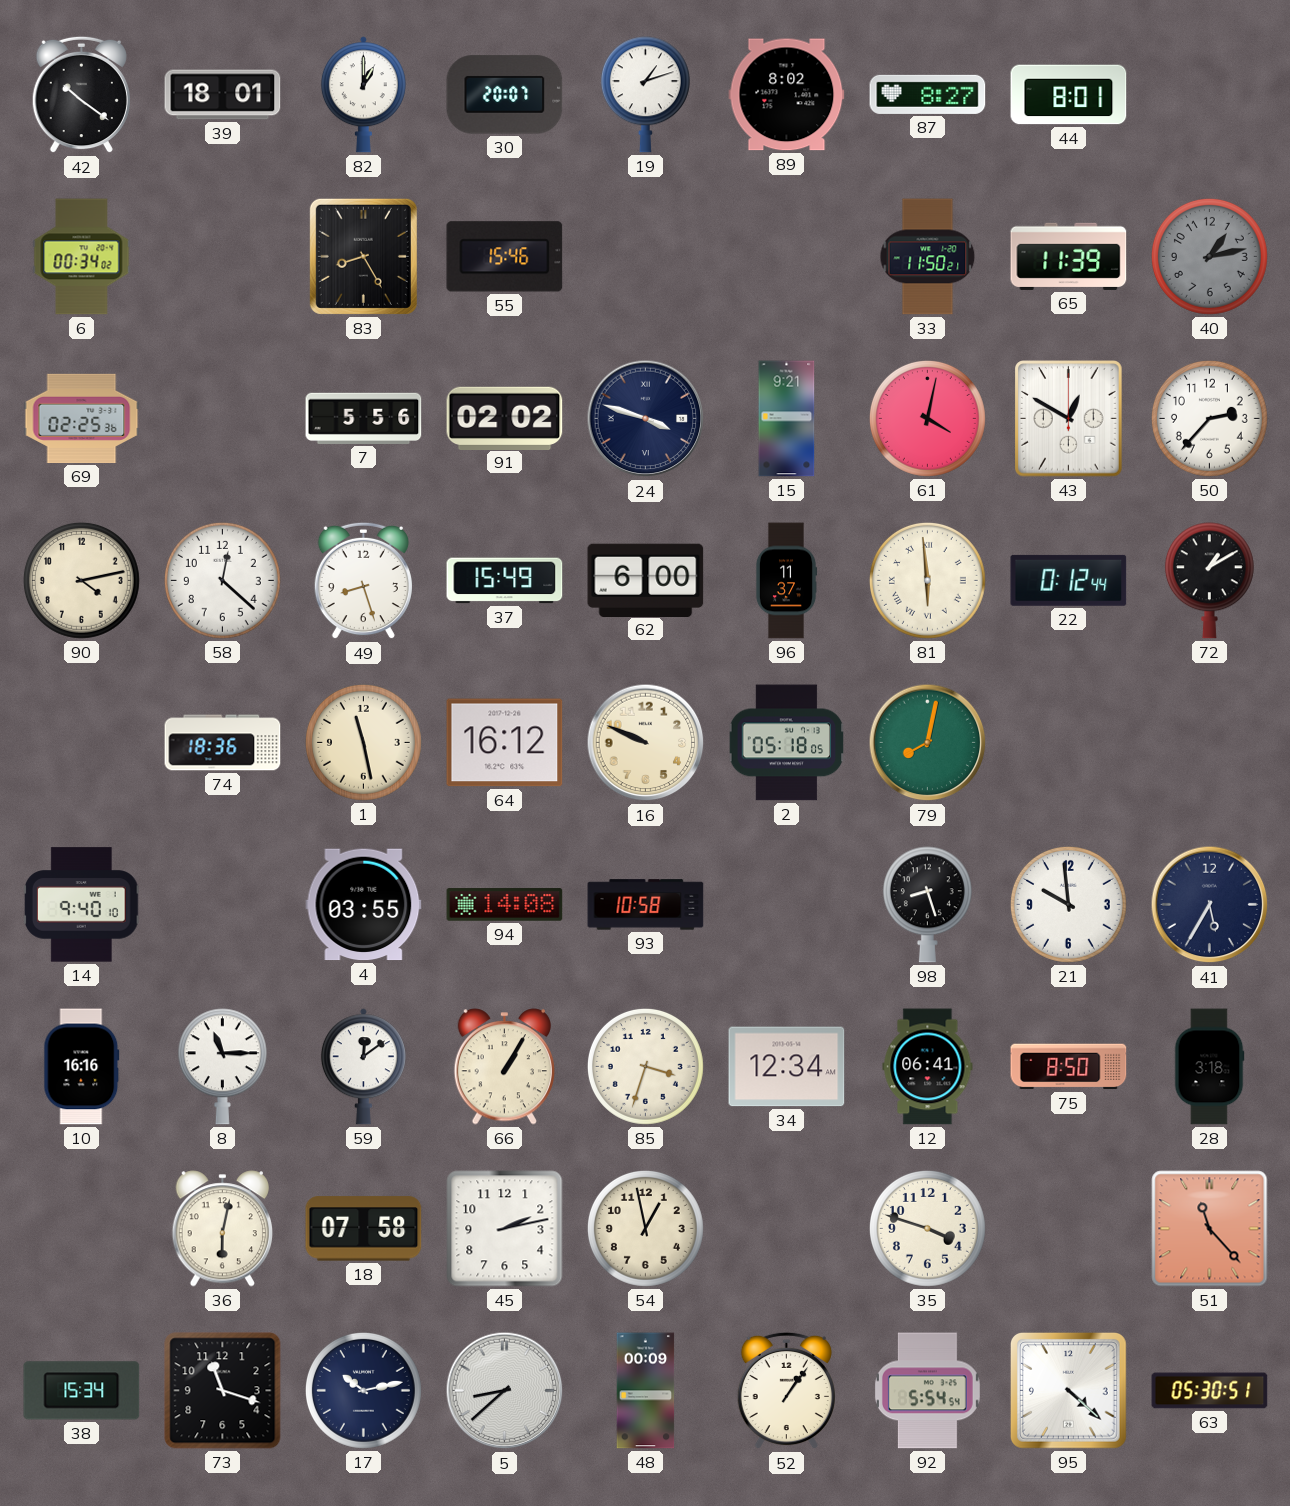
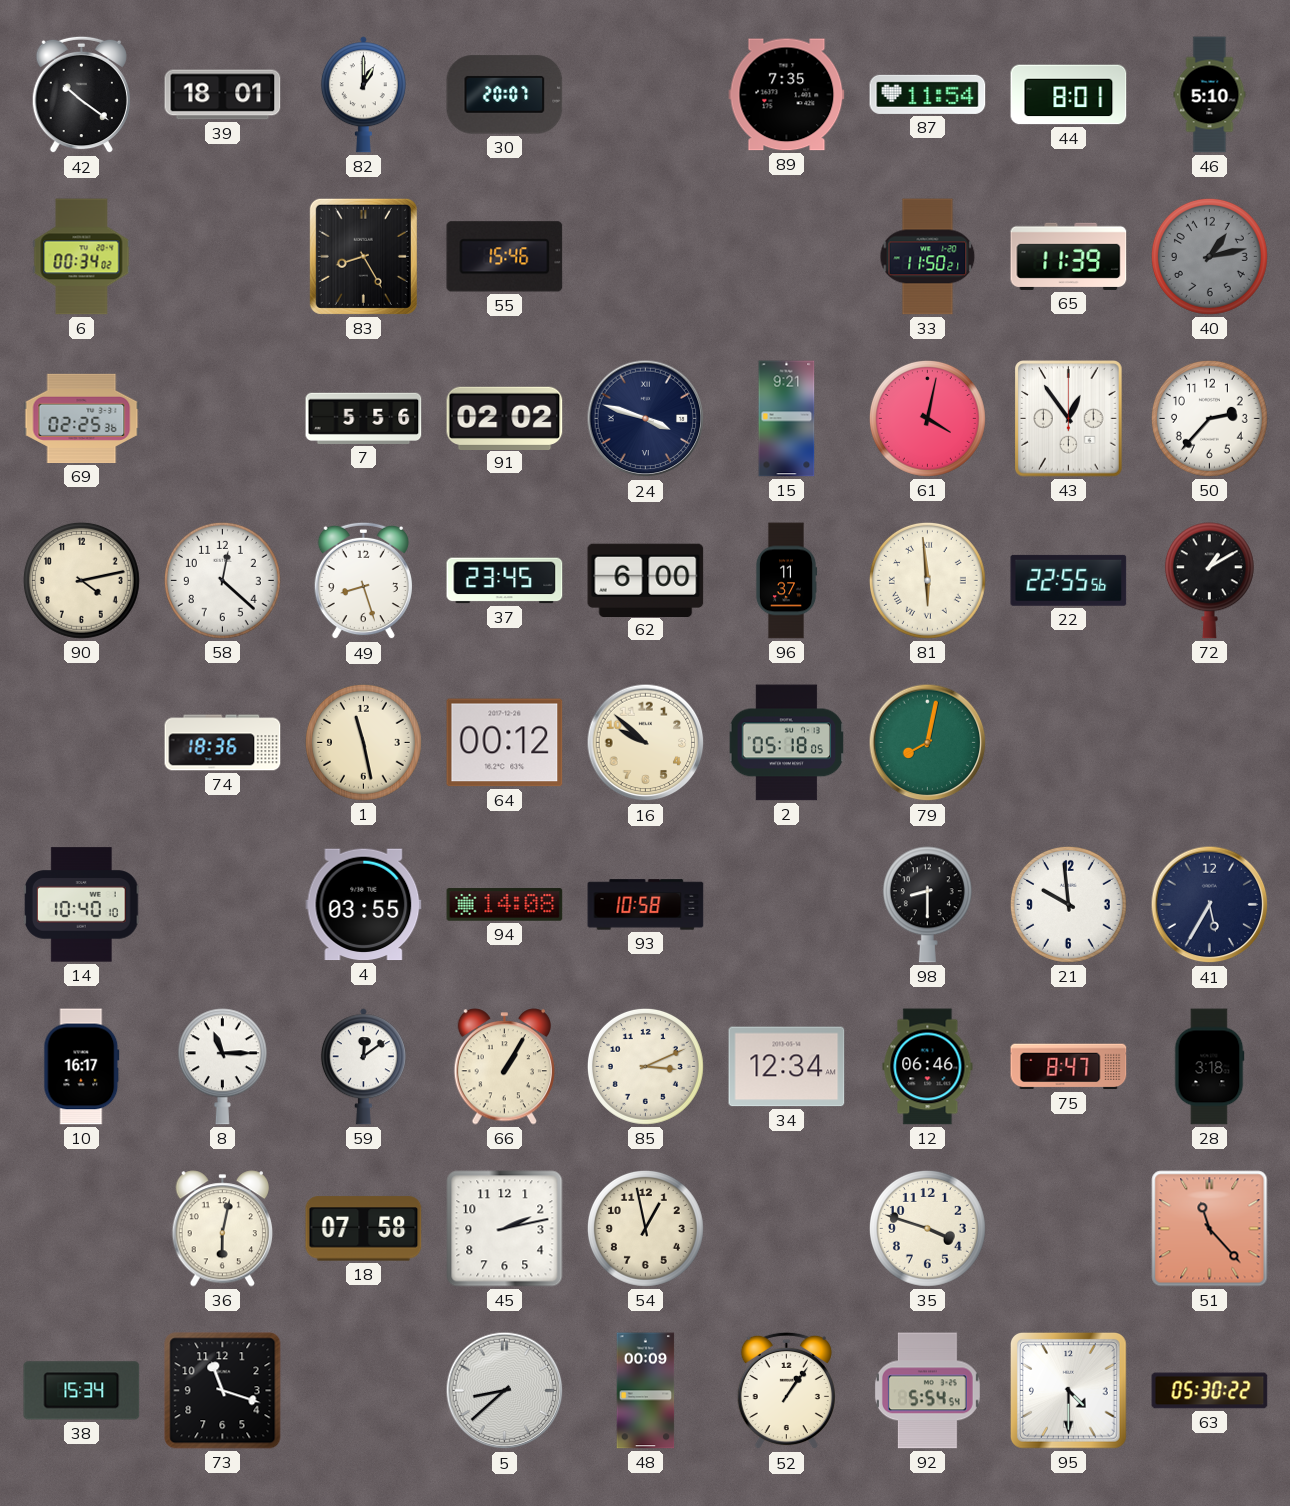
19: 1:12 -> none
89: 8:02 -> 7:35
87: 8:27 -> 11:54
46: none -> 5:10
43: 12:50 -> 12:54
37: 15:49 -> 23:45
22: 0:12 -> 22:55
64: 16:12 -> 00:12
16: 9:49 -> 9:52
14: 9:40 -> 10:40
98: 8:27 -> 8:30
10: 16:16 -> 16:17
85: 3:33 -> 3:11
12: 06:41 -> 06:46
75: 8:50 -> 8:47
17: 10:13 -> none
95: 4:22 -> 4:30
63: 05:30:51 -> 05:30:22
